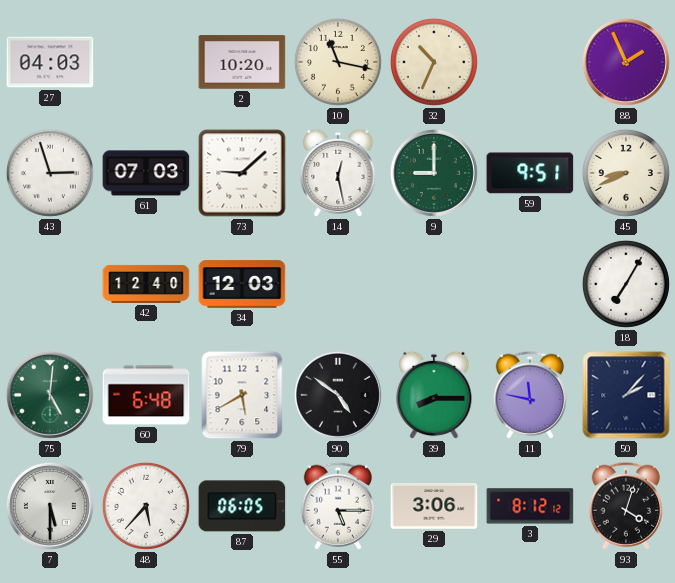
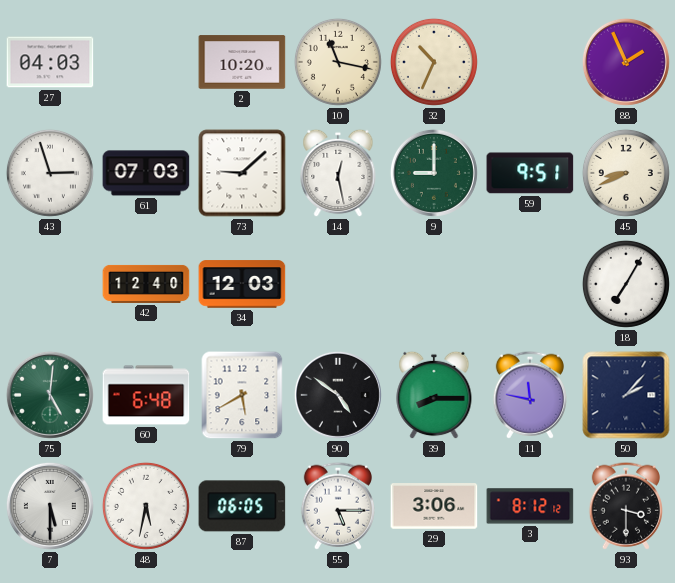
48: 5:37 -> 5:32
93: 4:03 -> 3:30
